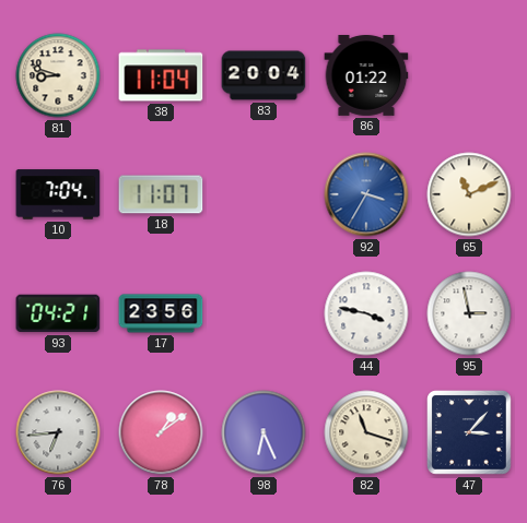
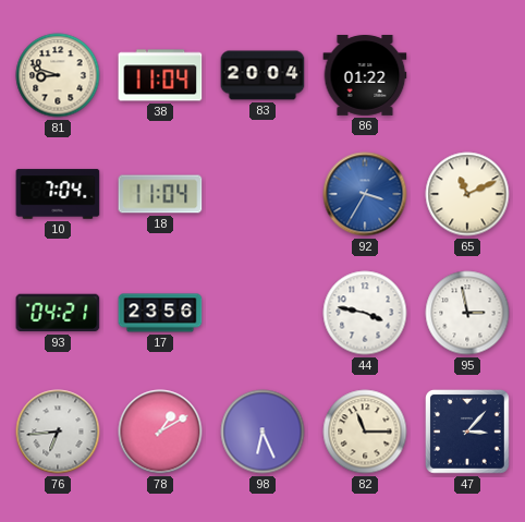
18: 11:07 -> 11:04
78: 1:09 -> 1:10
82: 11:18 -> 11:15
